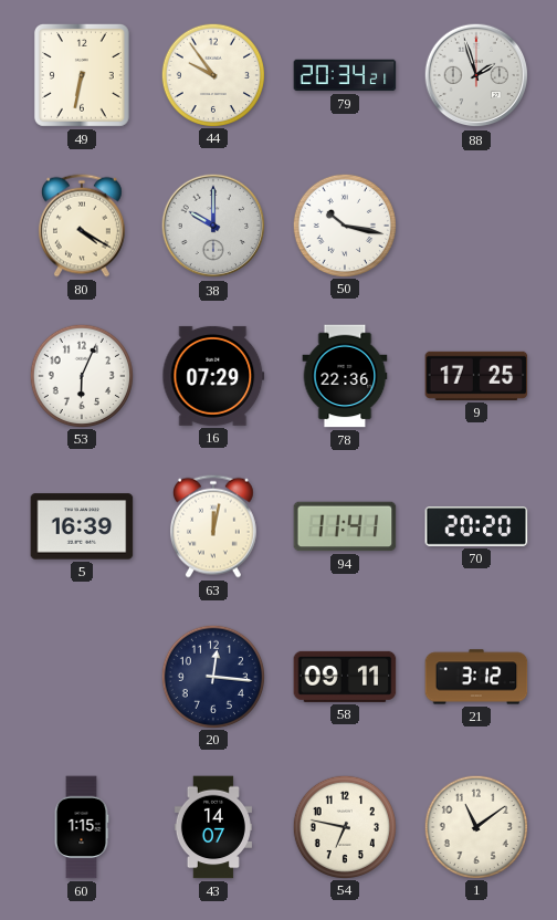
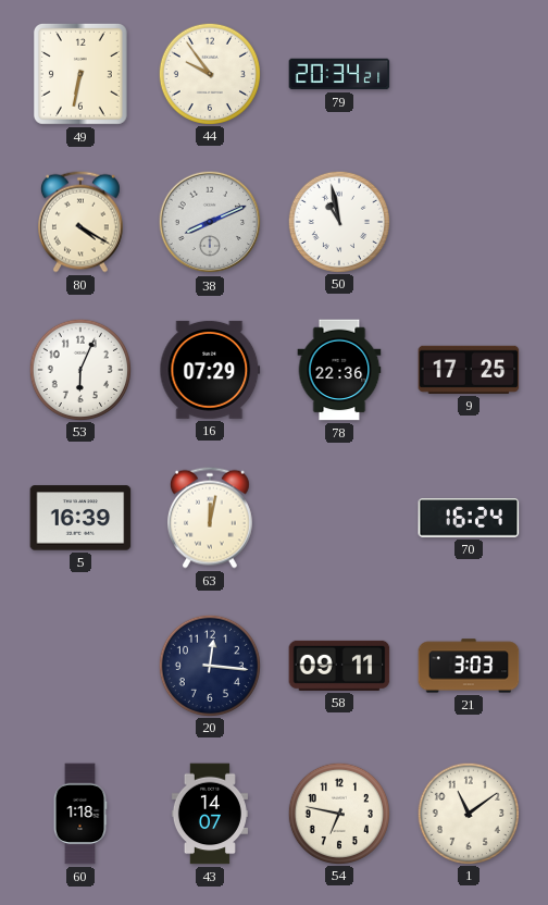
88: 1:57 -> none
38: 10:00 -> 8:11
50: 10:17 -> 10:58
94: 11:41 -> none
70: 20:20 -> 16:24
21: 3:12 -> 3:03
60: 1:15 -> 1:18
